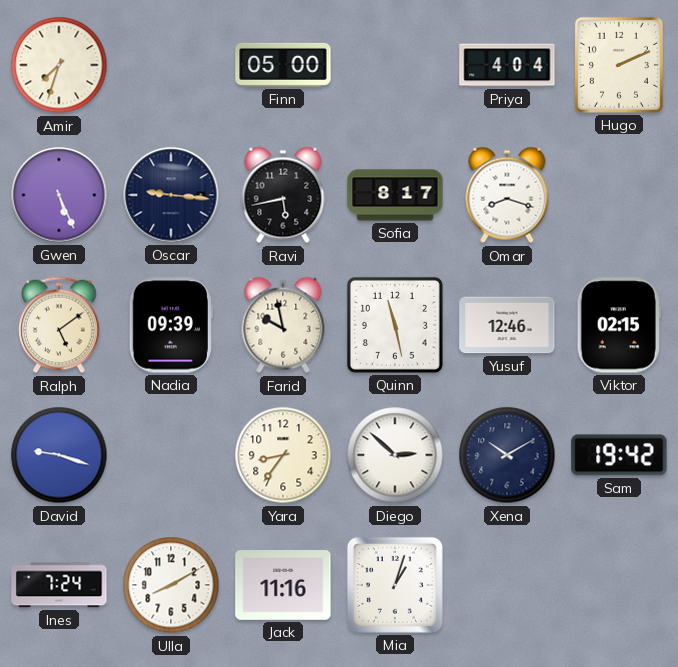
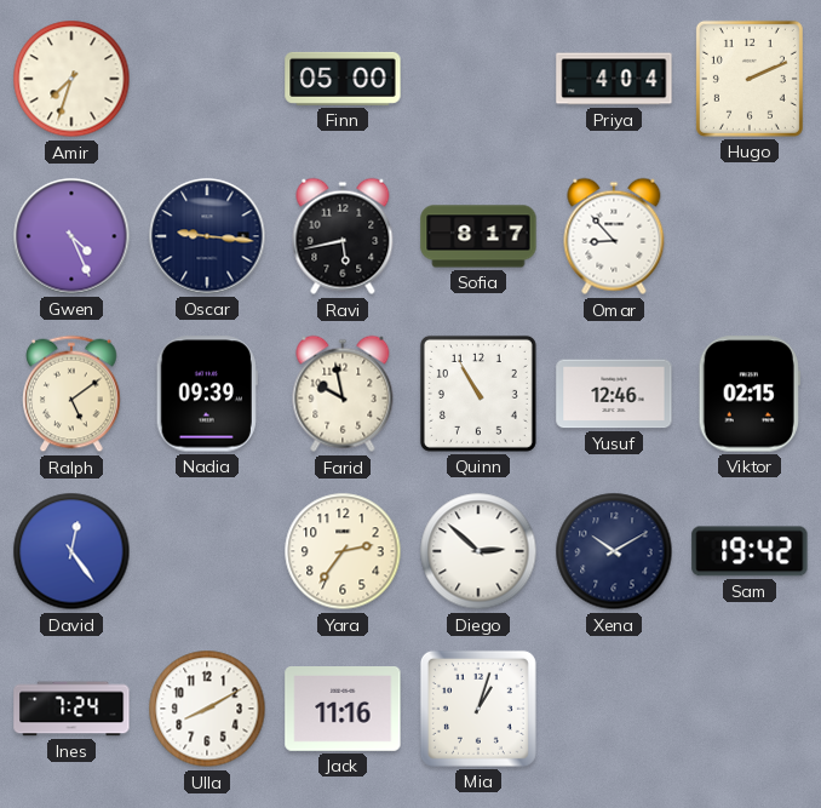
Gwen: 5:26 -> 4:26
Omar: 8:18 -> 8:53
Quinn: 11:28 -> 10:55
David: 9:18 -> 12:24
Yara: 8:36 -> 2:36
